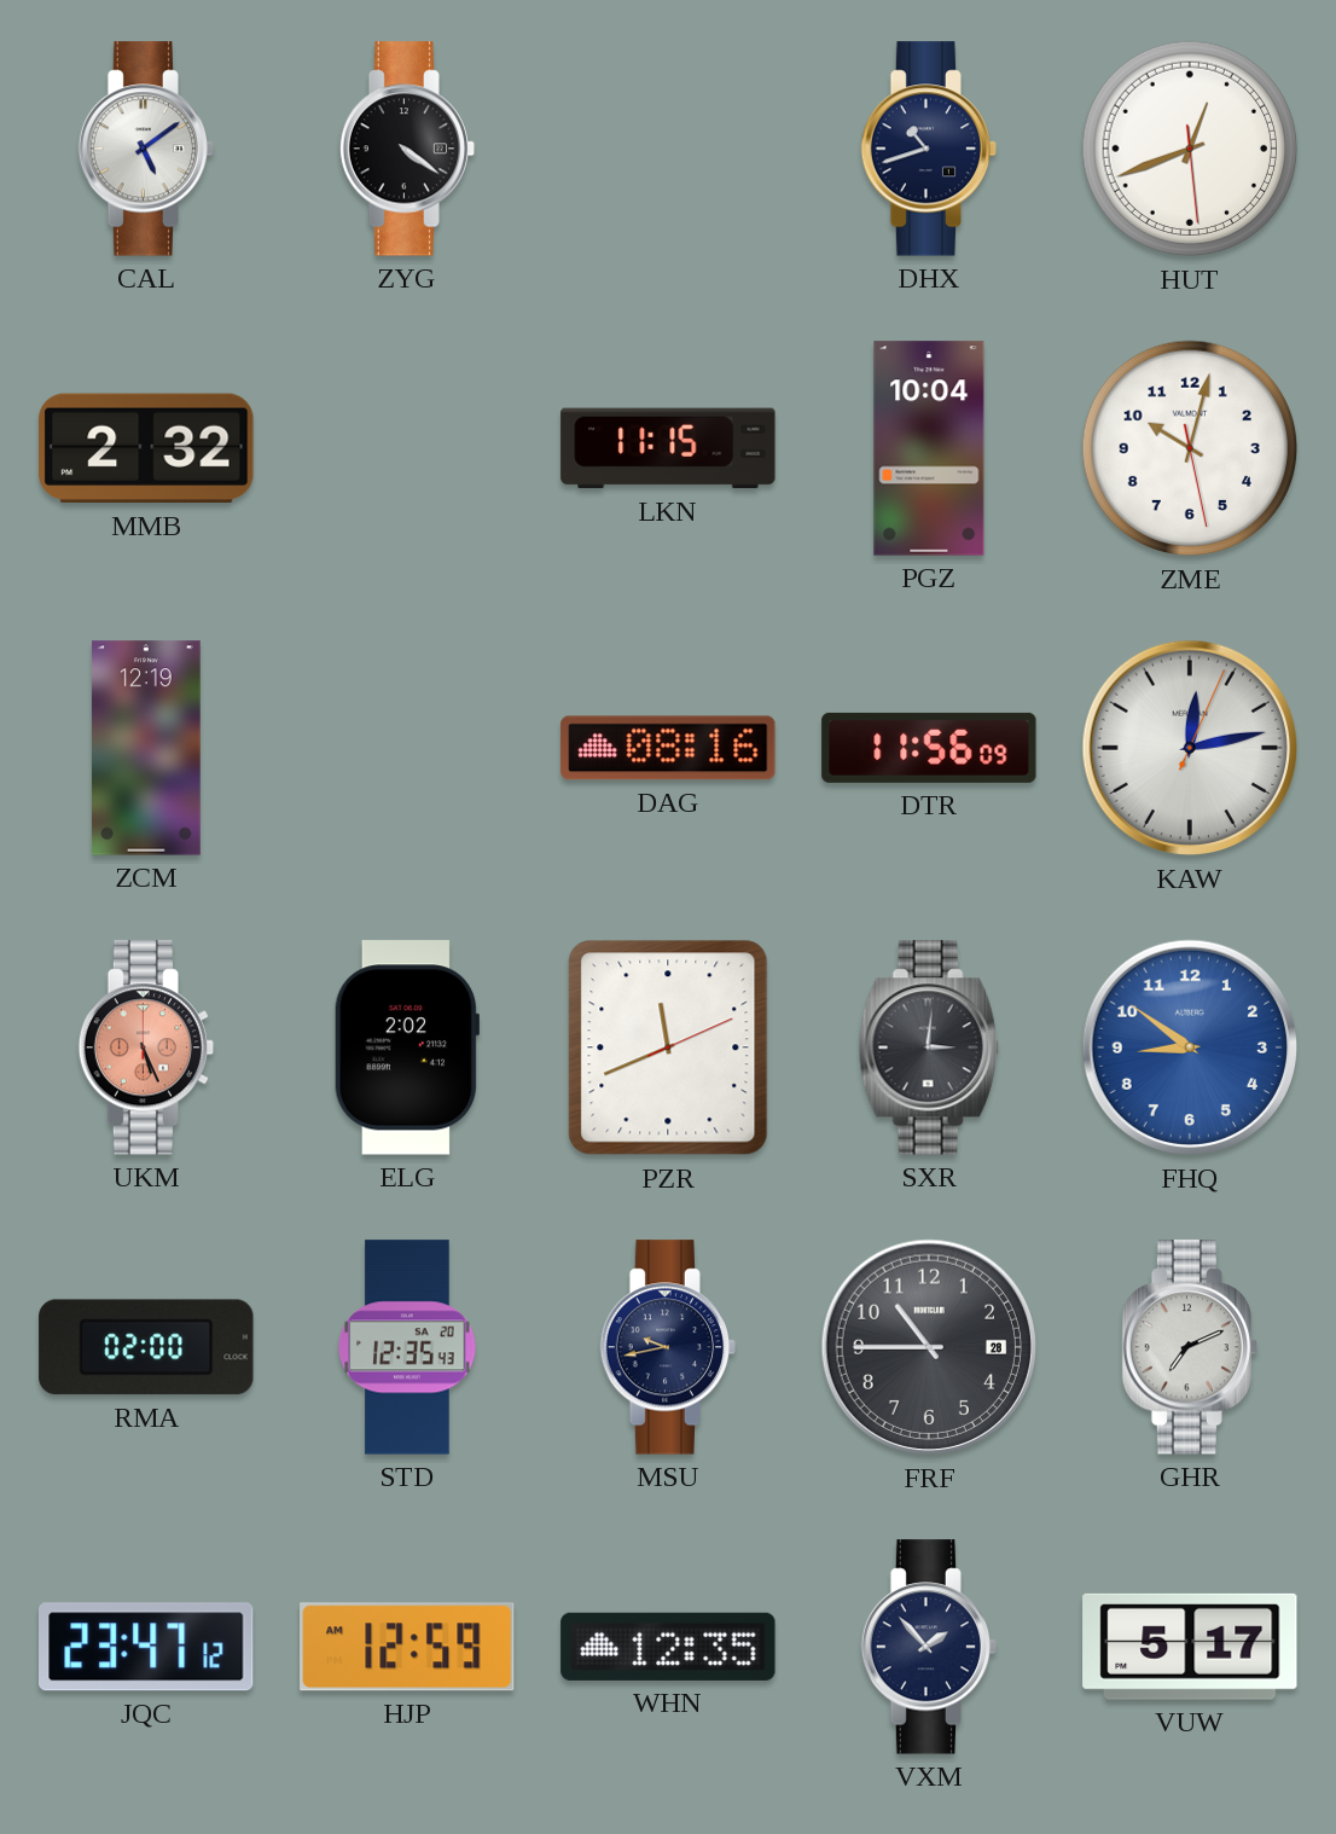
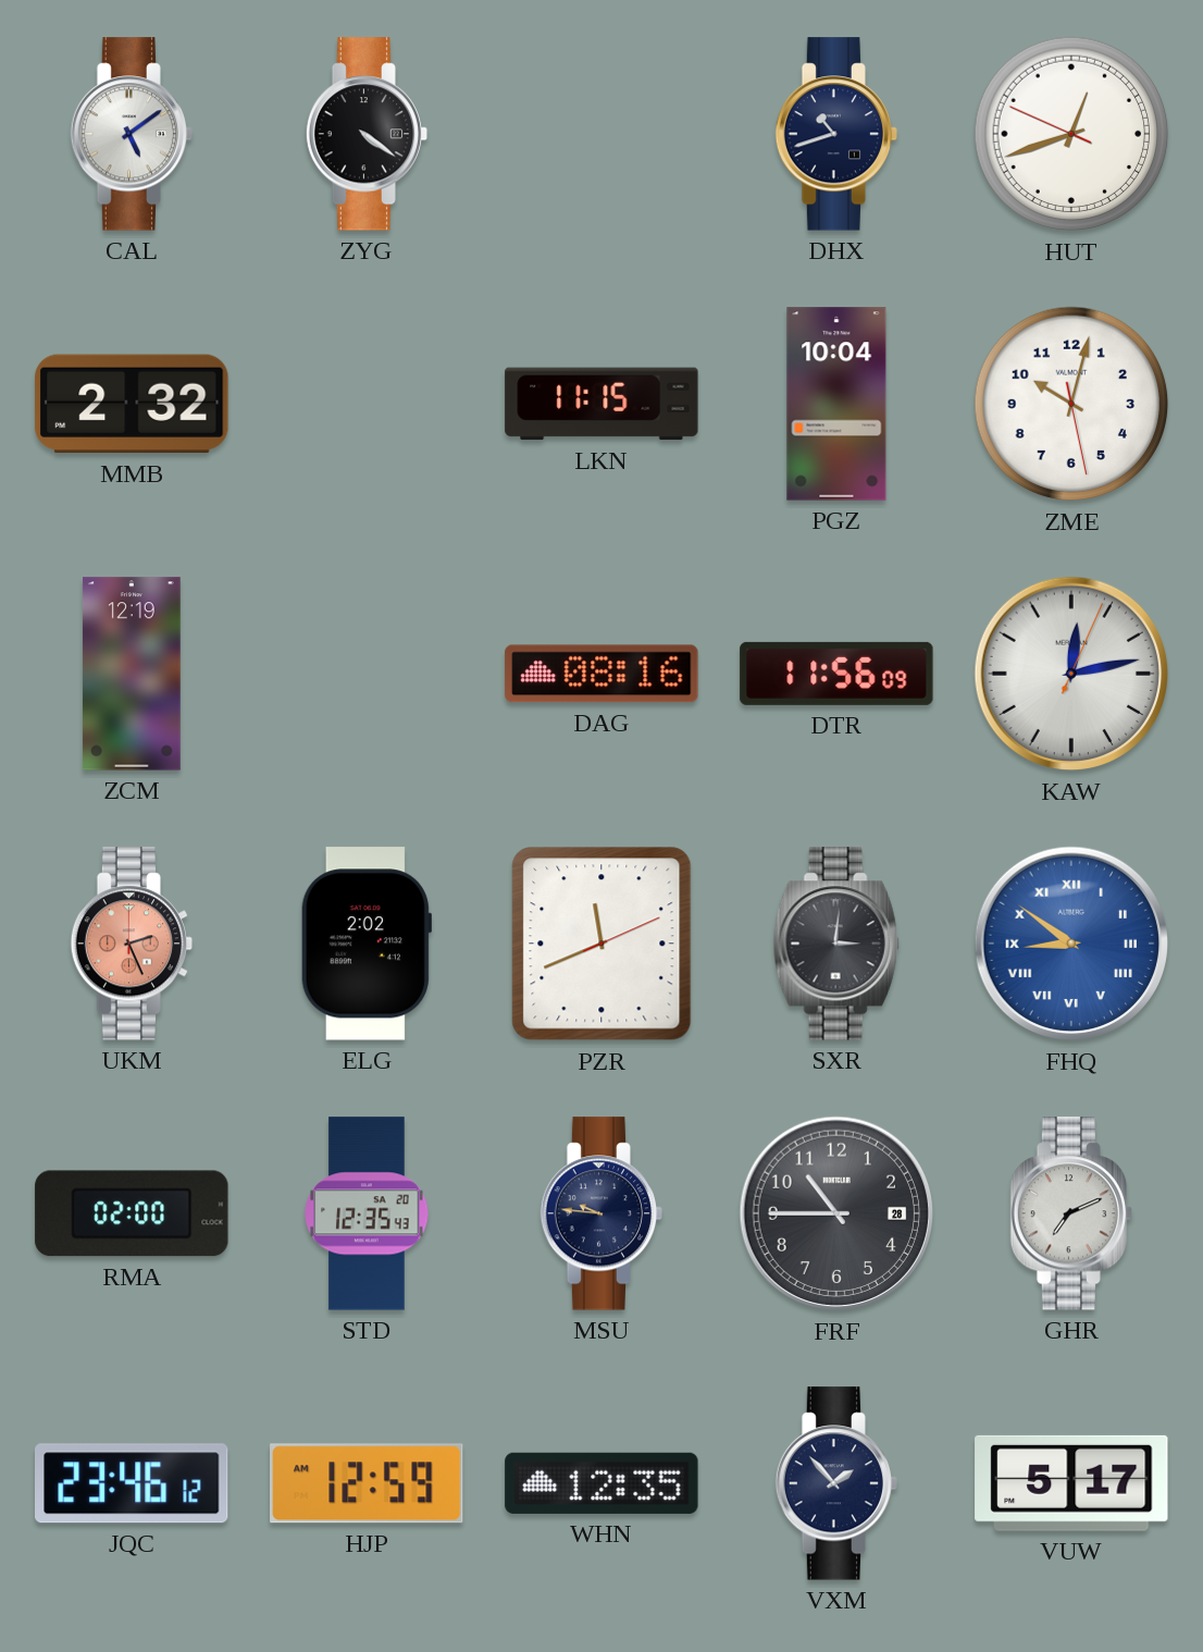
HUT: 12:41:29 -> 12:41:49
UKM: 5:26 -> 2:26
FHQ numerals: Arabic -> Roman
MSU: 9:43 -> 9:46
JQC: 23:47 -> 23:46
